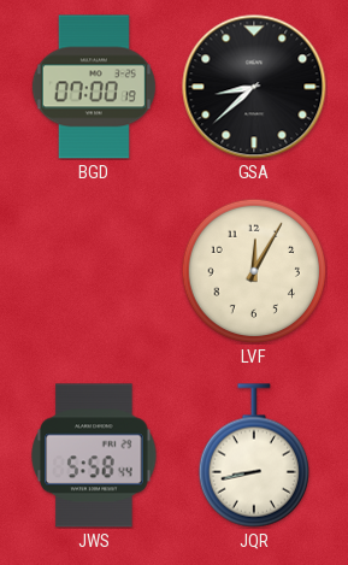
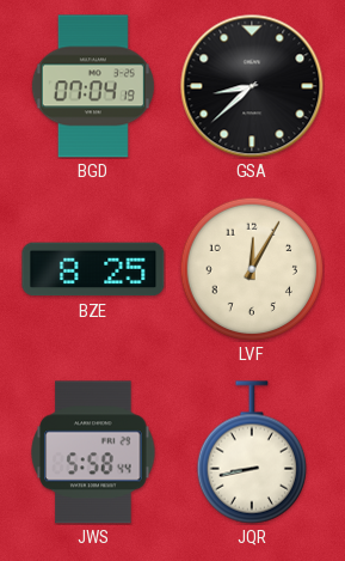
BGD: 07:00 -> 07:04
BZE: none -> 8:25
